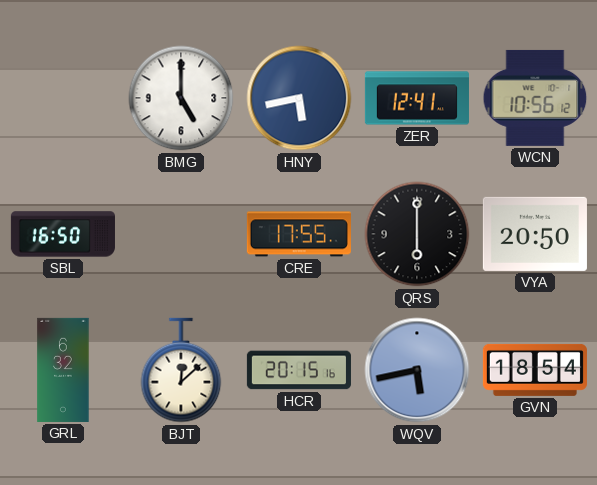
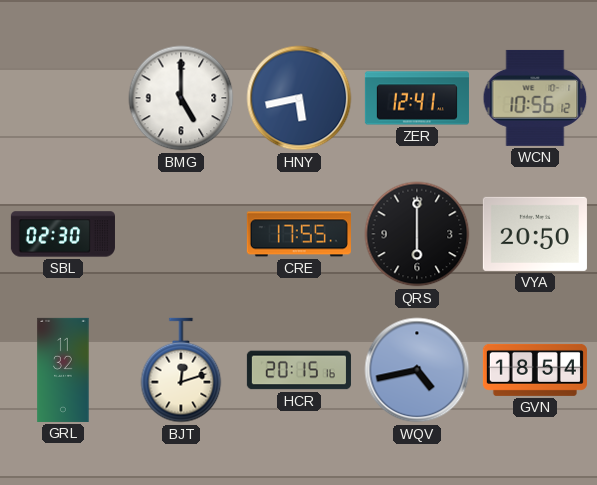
SBL: 16:50 -> 02:30
GRL: 6:32 -> 11:32
BJT: 12:08 -> 12:12
WQV: 5:43 -> 4:43
